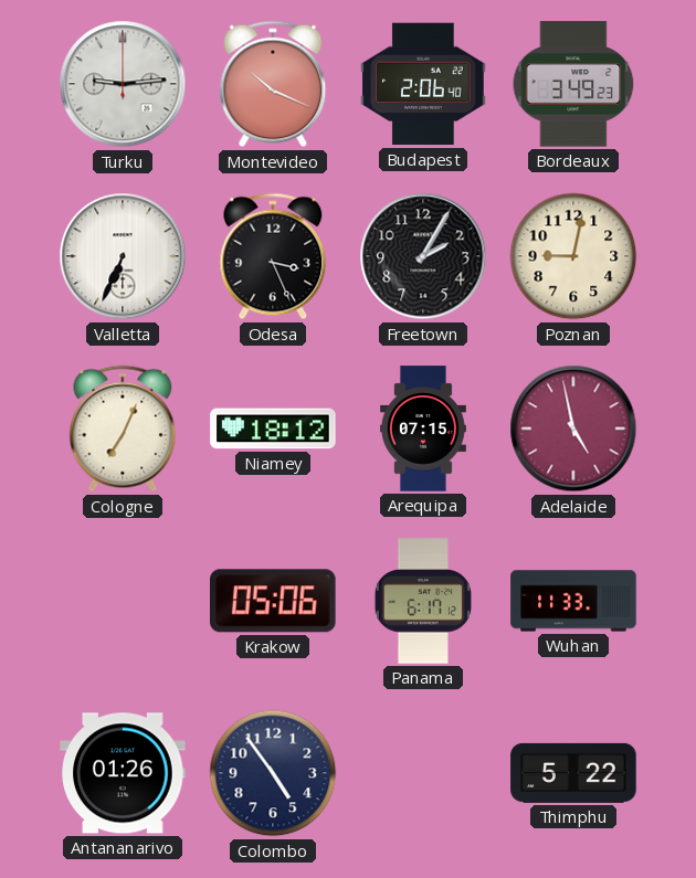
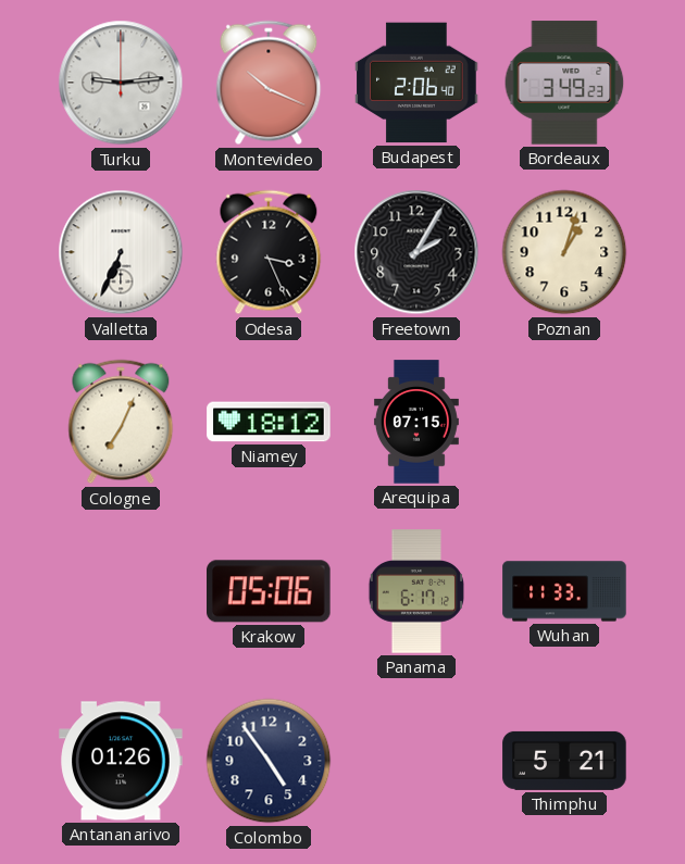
Poznan: 9:02 -> 1:03
Adelaide: 4:58 -> none
Thimphu: 5:22 -> 5:21
